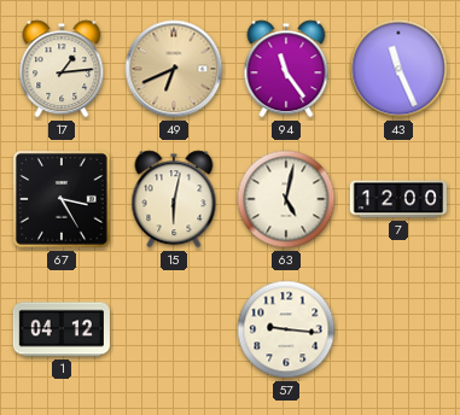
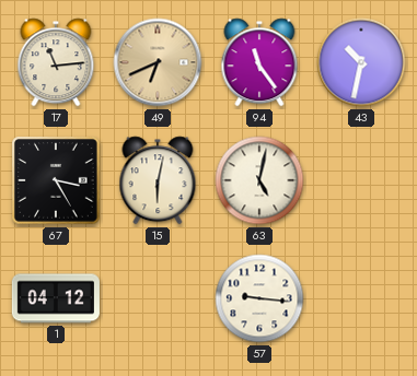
17: 1:14 -> 11:14
43: 11:26 -> 10:32
7: 12:00 -> none
